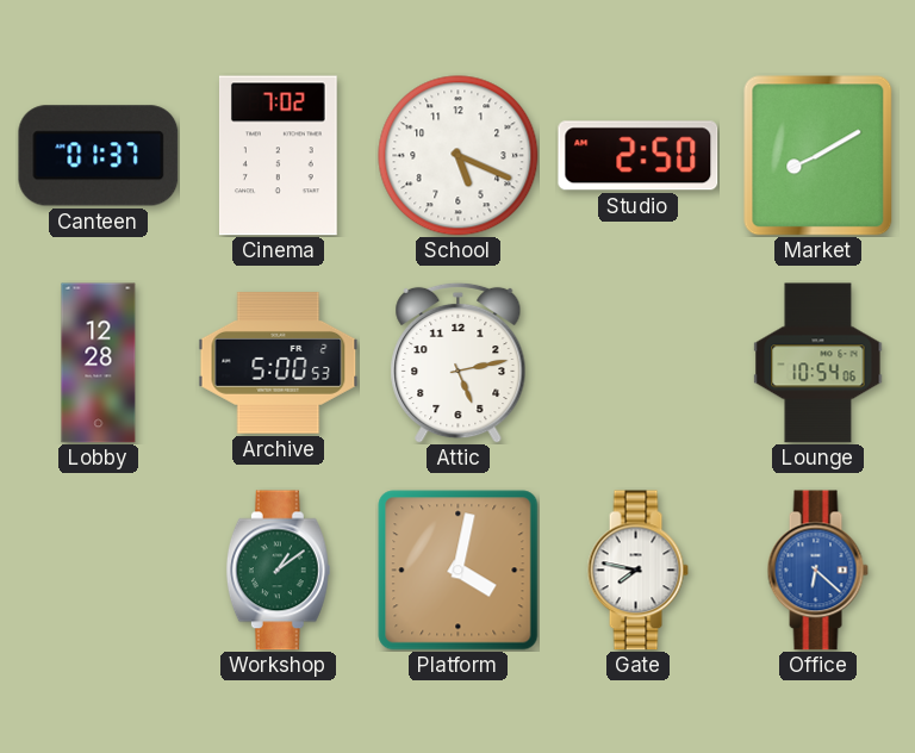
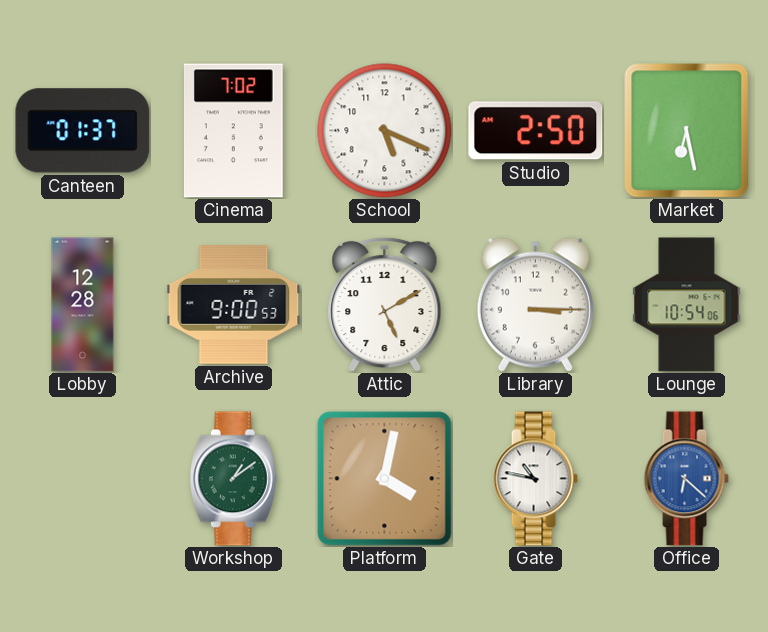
Market: 8:10 -> 6:28
Archive: 5:00 -> 9:00
Attic: 5:13 -> 5:10
Library: none -> 3:15
Gate: 7:47 -> 10:47
